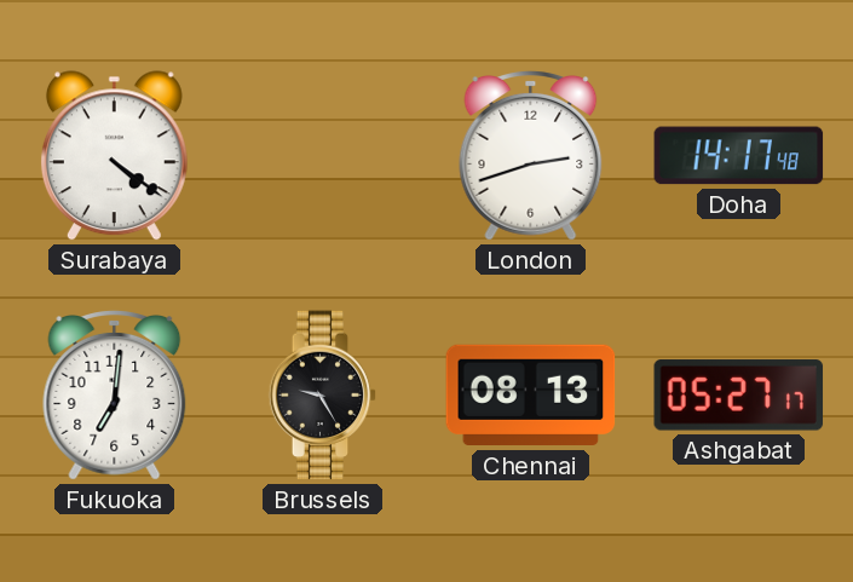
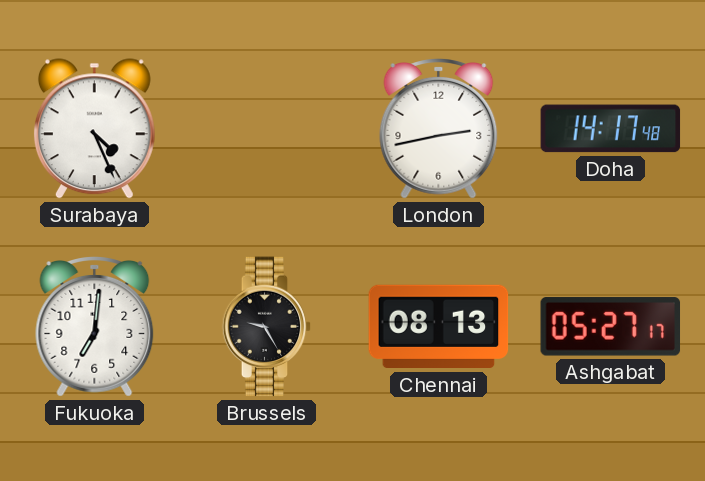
Surabaya: 4:21 -> 4:26
London: 2:42 -> 2:43
